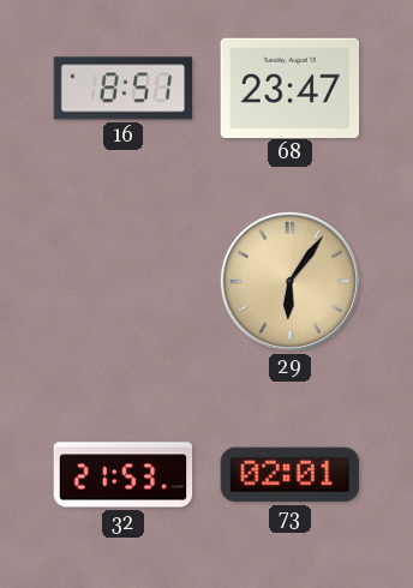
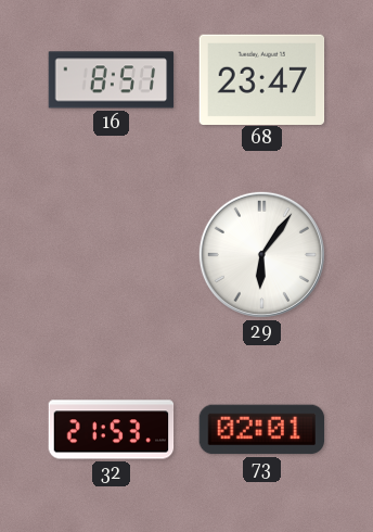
29 dial: champagne -> white
